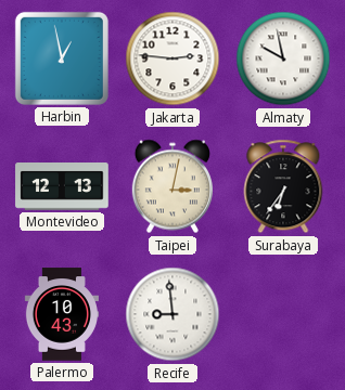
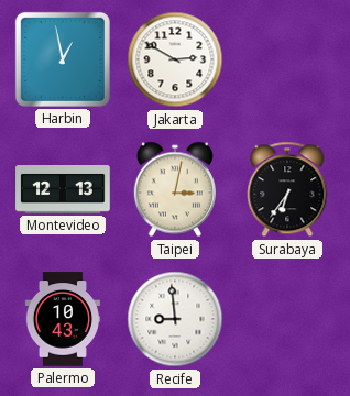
Jakarta: 2:46 -> 2:50
Almaty: 9:58 -> none
